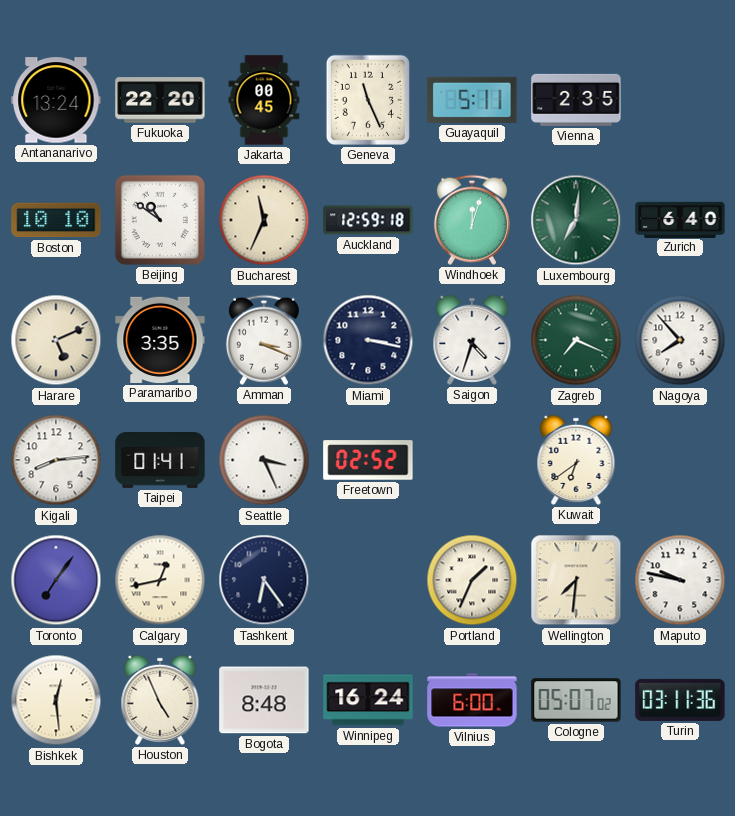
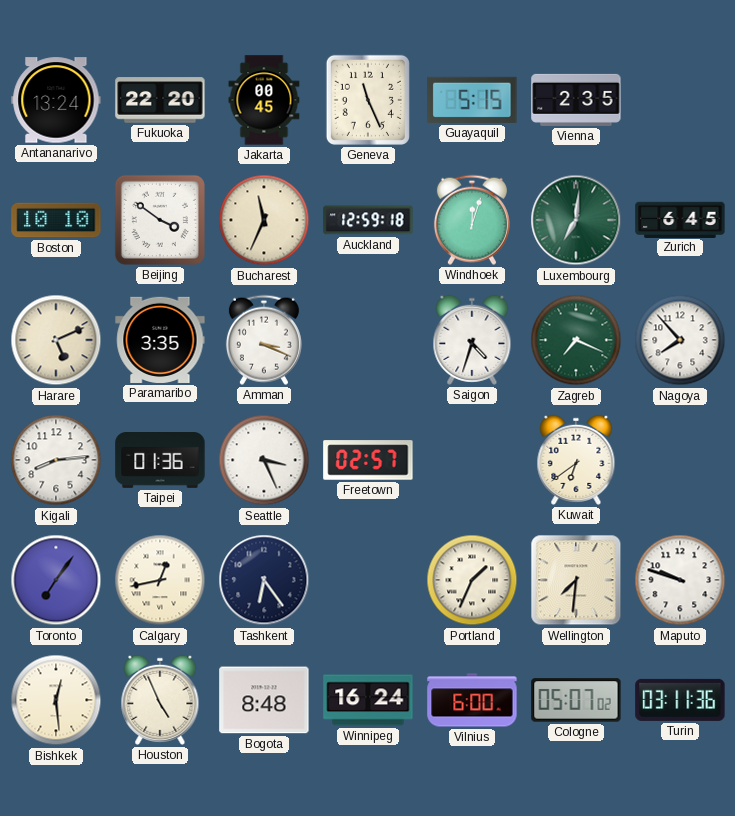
Guayaquil: 5:11 -> 5:15
Beijing: 10:51 -> 3:51
Zurich: 6:40 -> 6:45
Miami: 3:17 -> none
Taipei: 01:41 -> 01:36
Freetown: 02:52 -> 02:57
Maputo: 9:47 -> 9:48
